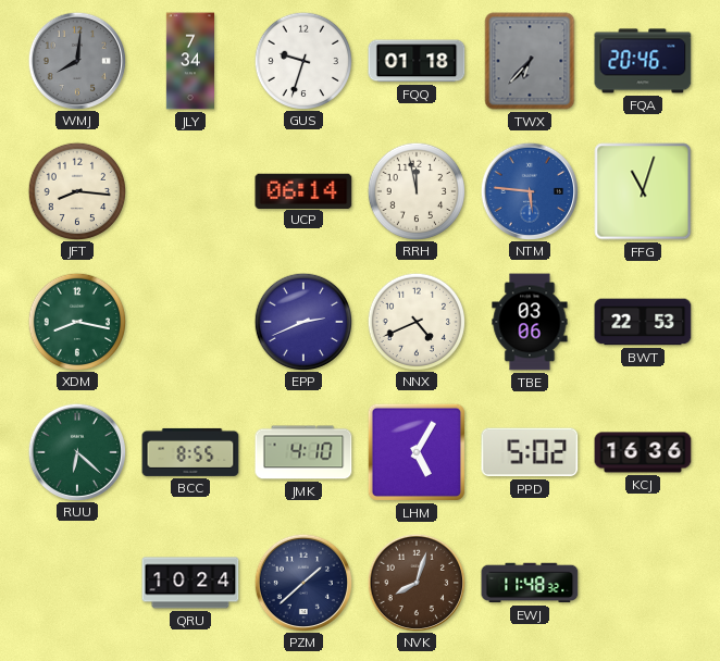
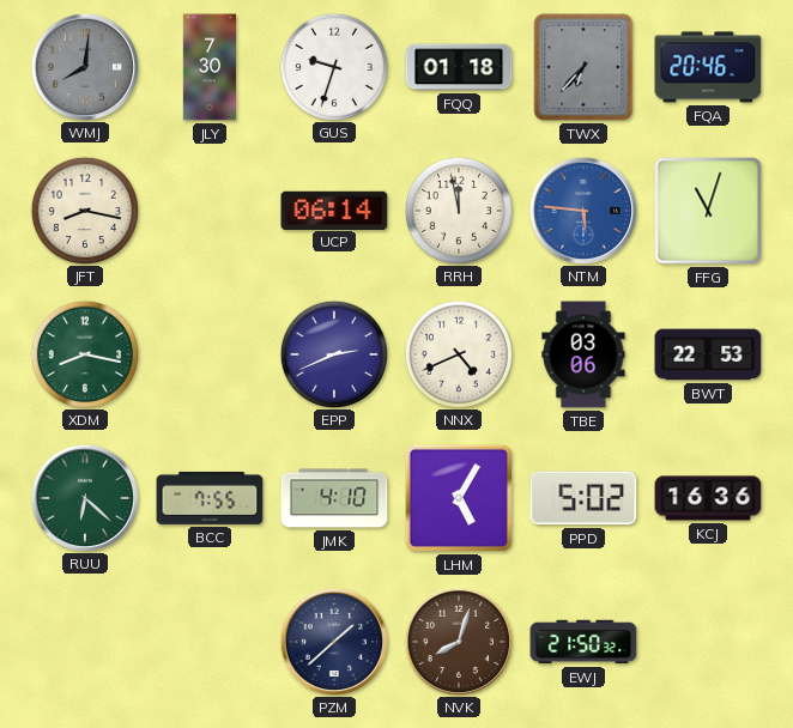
JLY: 7:34 -> 7:30
JFT: 8:16 -> 8:17
BCC: 8:55 -> 7:55
QRU: 10:24 -> none
EWJ: 11:48 -> 21:50
